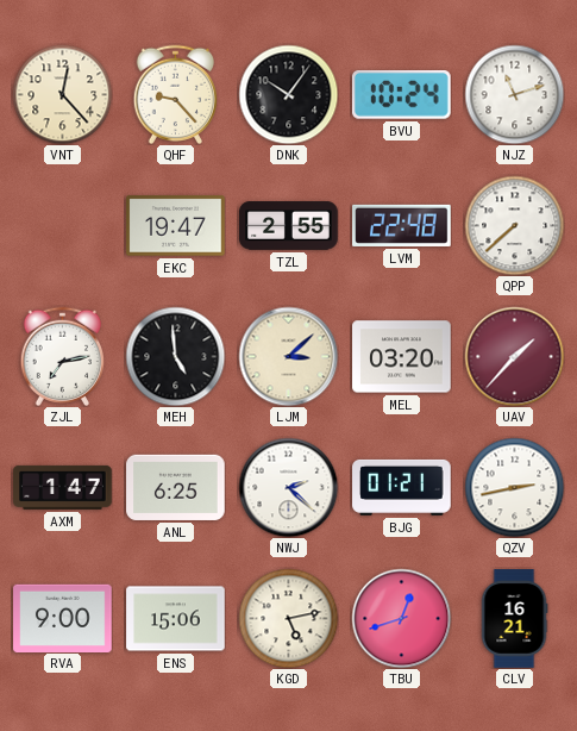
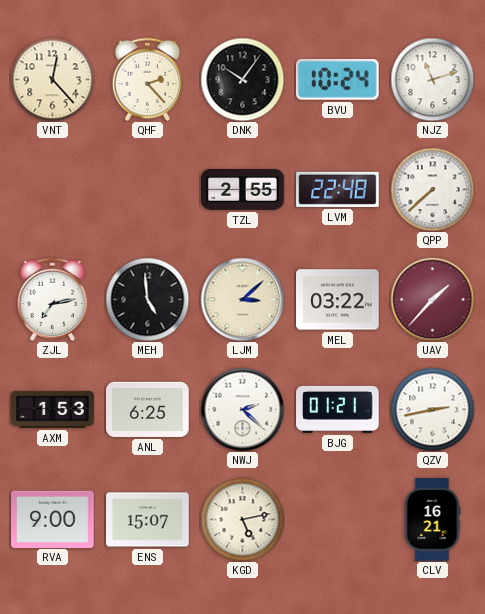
QHF: 9:23 -> 2:23
EKC: 19:47 -> none
MEL: 03:20 -> 03:22
AXM: 1:47 -> 1:53
ENS: 15:06 -> 15:07
TBU: 12:42 -> none
